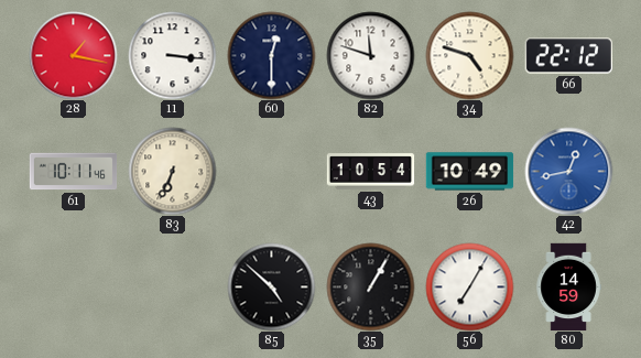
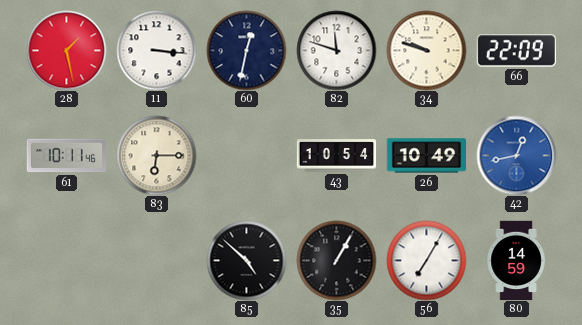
28: 1:17 -> 1:28
60: 12:30 -> 12:32
34: 4:48 -> 9:48
66: 22:12 -> 22:09
83: 6:34 -> 6:15
